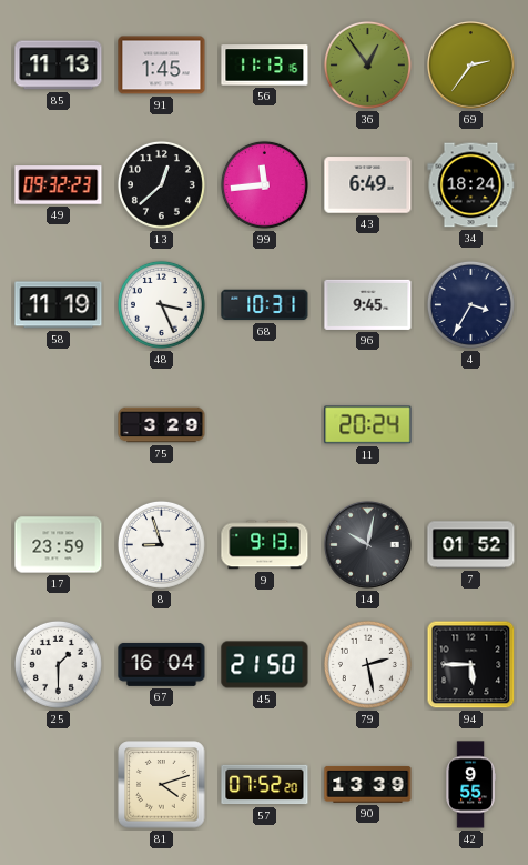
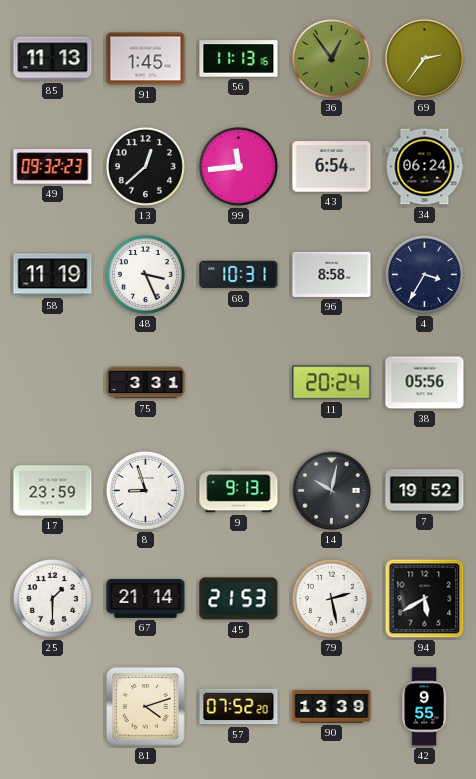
43: 6:49 -> 6:54
34: 18:24 -> 06:24
96: 9:45 -> 8:58
75: 3:29 -> 3:31
38: none -> 05:56
7: 01:52 -> 19:52
67: 16:04 -> 21:14
45: 21:50 -> 21:53
94: 5:45 -> 5:40
